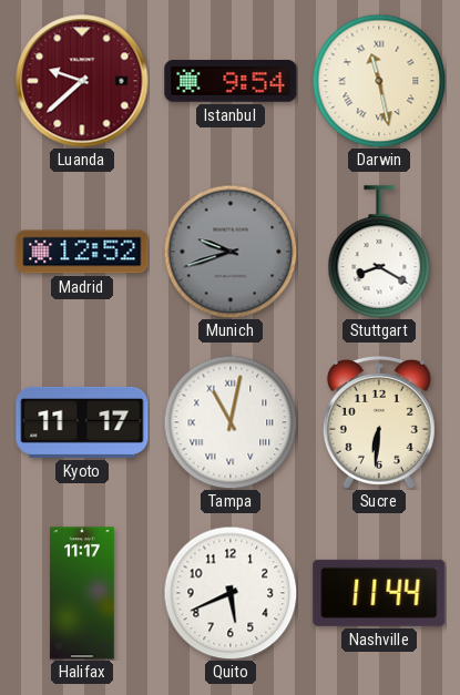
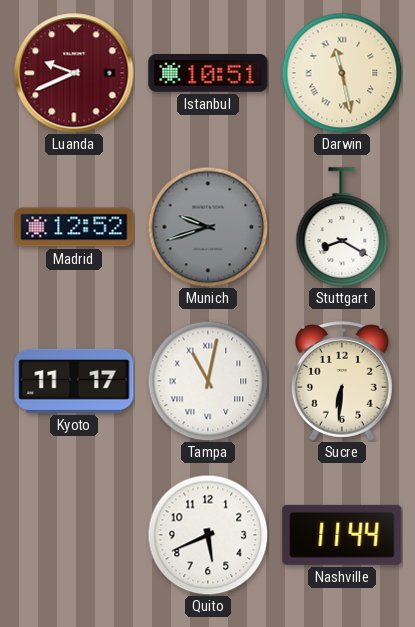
Luanda: 9:38 -> 9:41
Istanbul: 9:54 -> 10:51
Halifax: 11:17 -> none
